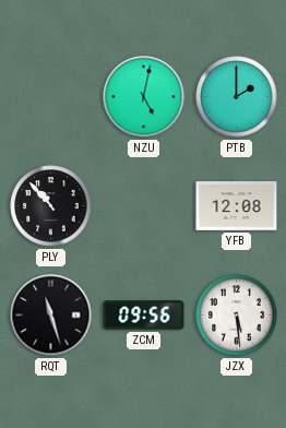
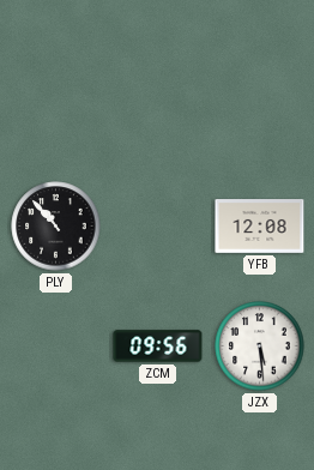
NZU: 5:02 -> none
PTB: 2:00 -> none
RQT: 11:27 -> none
